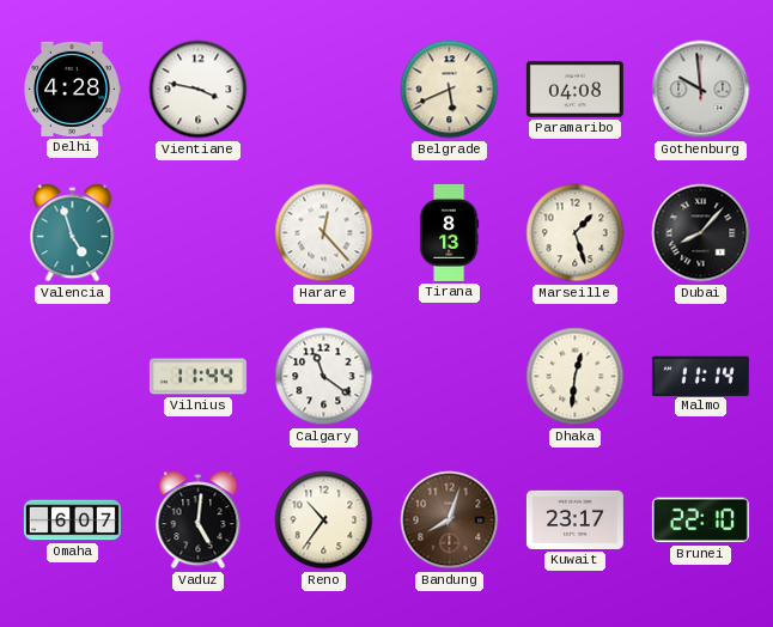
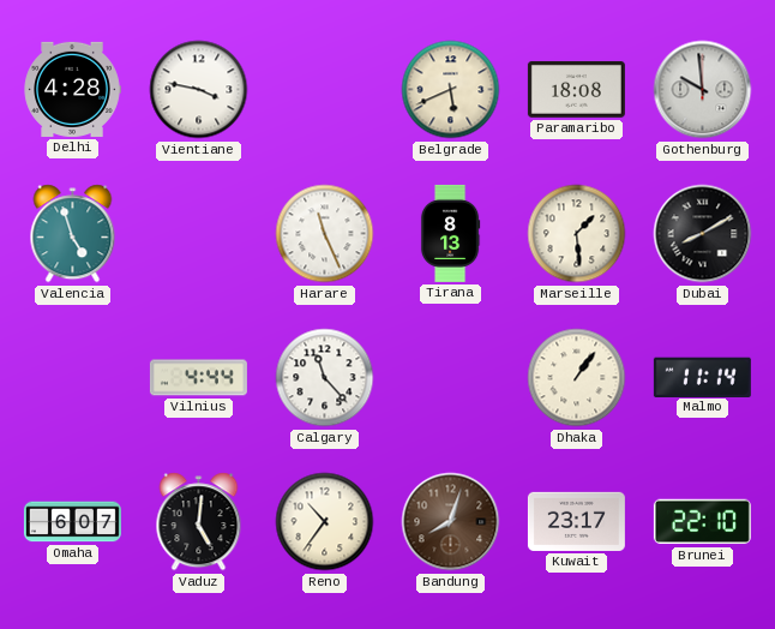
Paramaribo: 04:08 -> 18:08
Harare: 12:23 -> 11:26
Marseille: 1:27 -> 1:29
Dubai: 8:07 -> 8:10
Vilnius: 11:44 -> 4:44
Calgary: 11:21 -> 11:23
Dhaka: 12:31 -> 1:06
